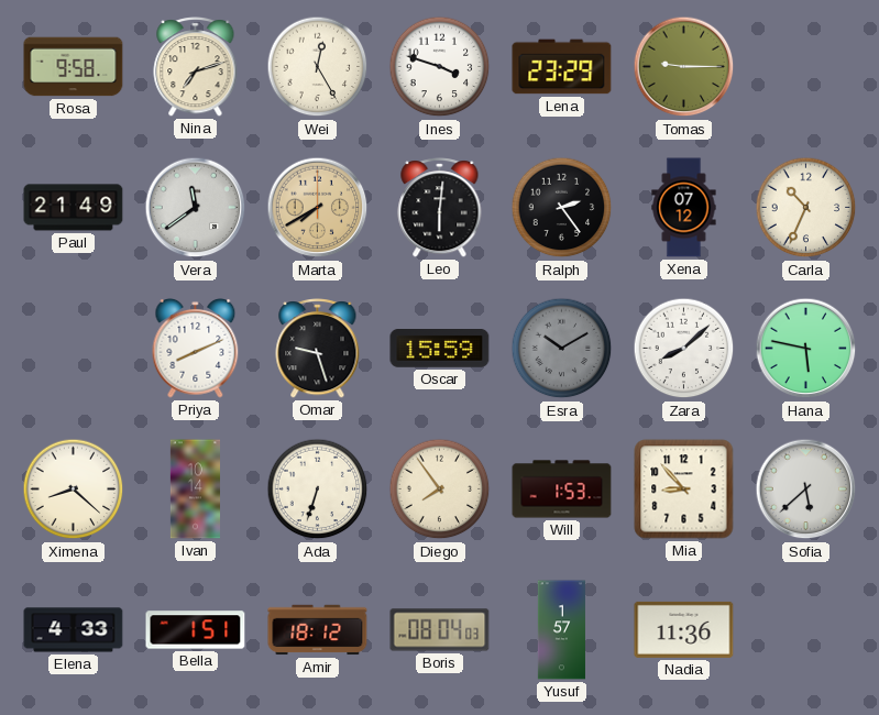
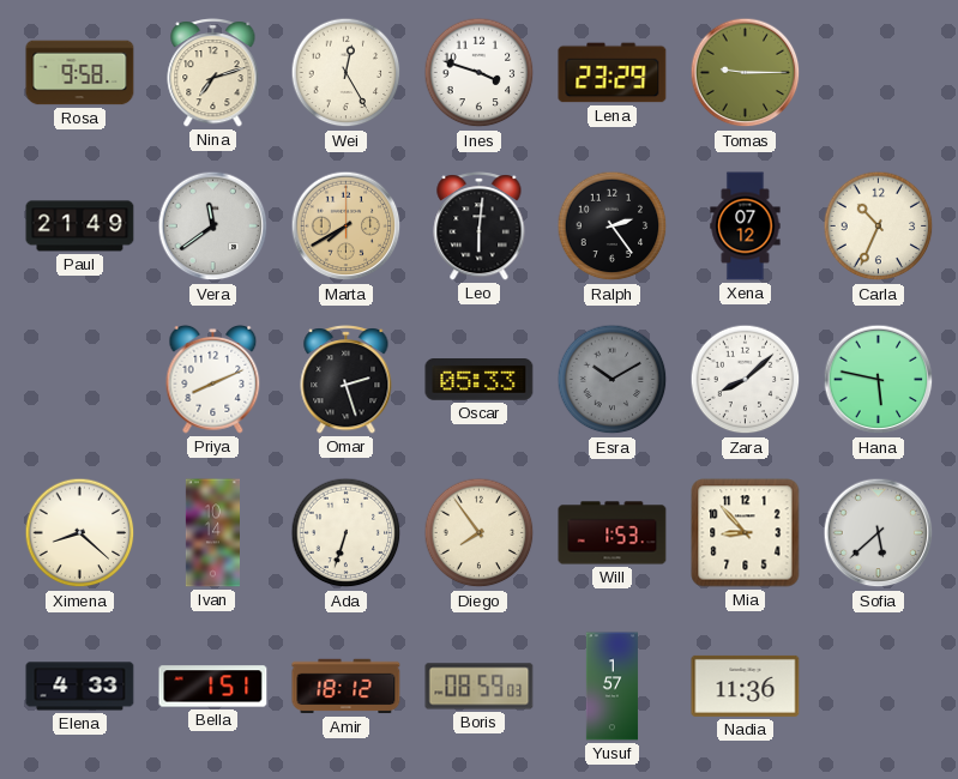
Omar: 9:27 -> 2:27
Oscar: 15:59 -> 05:33
Boris: 08:04 -> 08:59
